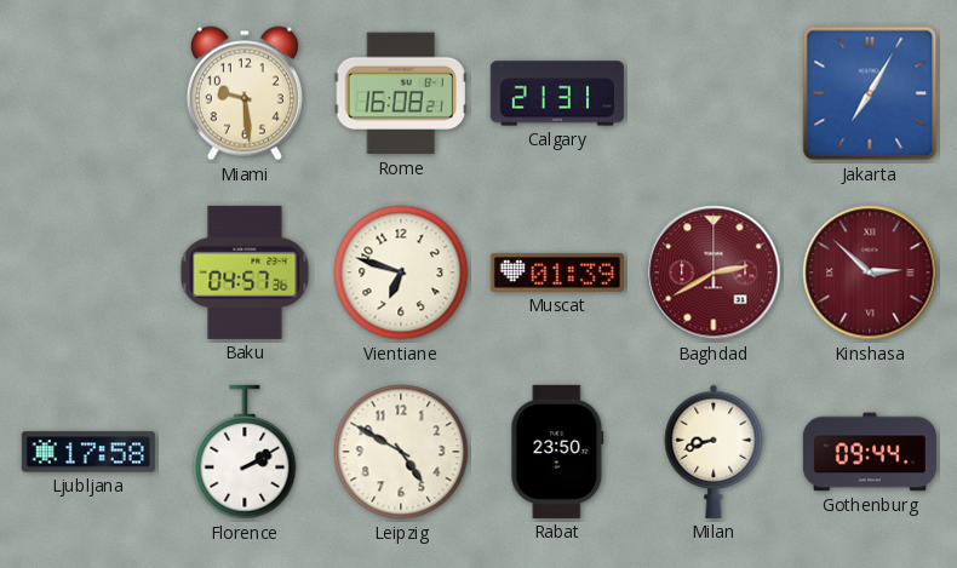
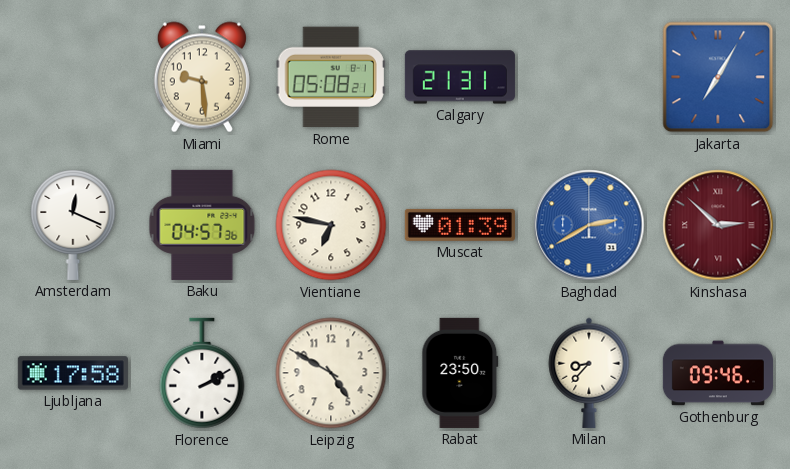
Rome: 16:08 -> 05:08
Amsterdam: none -> 12:19
Vientiane: 6:48 -> 6:47
Baghdad dial: burgundy -> blue
Milan: 8:42 -> 8:37
Gothenburg: 09:44 -> 09:46
